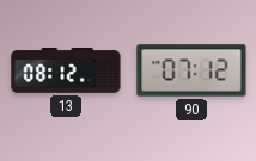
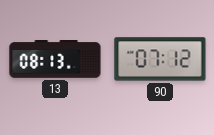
13: 08:12 -> 08:13
